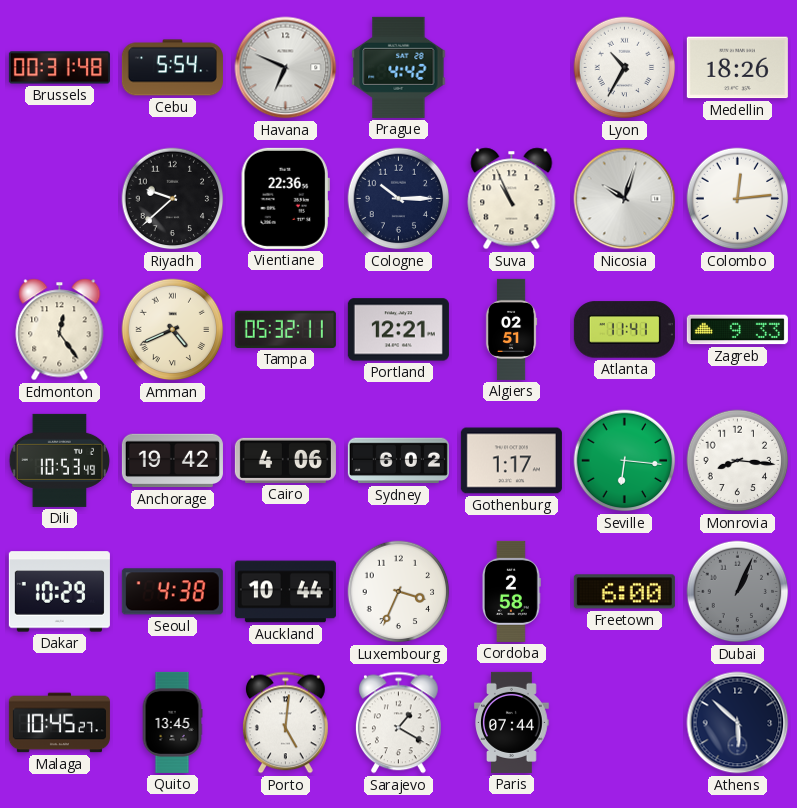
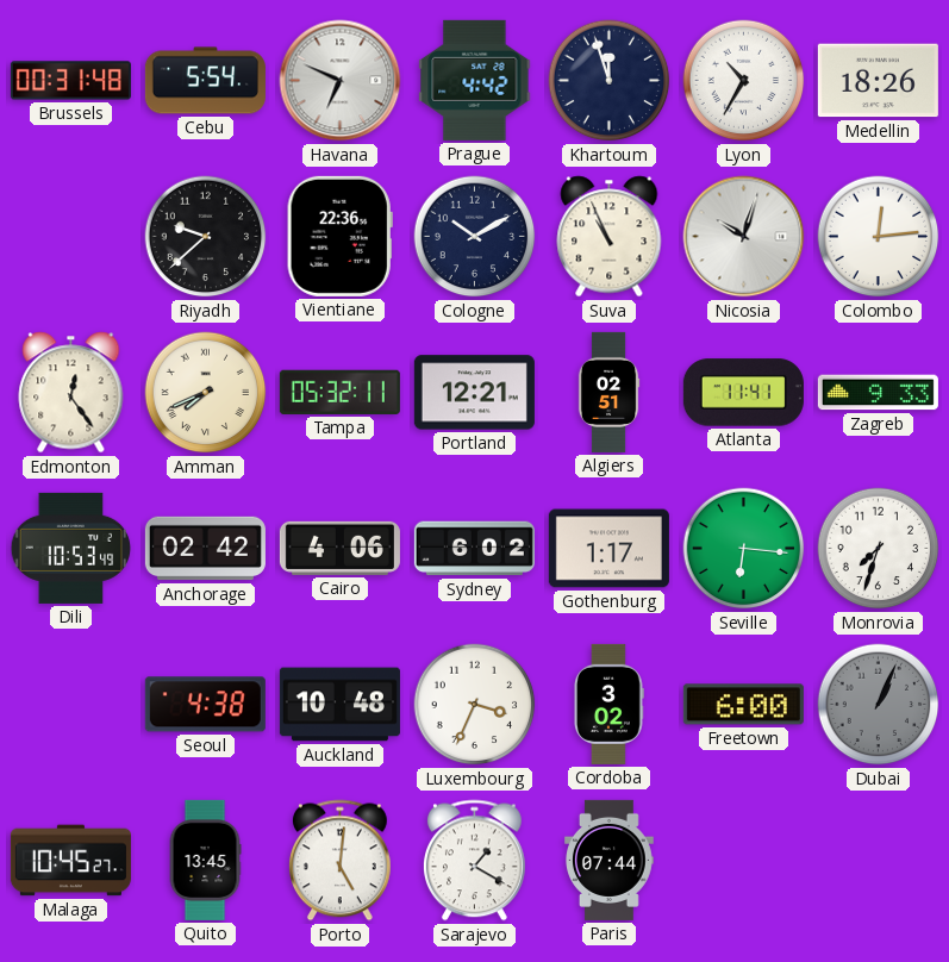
Khartoum: none -> 11:57
Cologne: 10:15 -> 10:10
Amman: 4:41 -> 7:41
Anchorage: 19:42 -> 02:42
Monrovia: 8:16 -> 7:33
Dakar: 10:29 -> none
Auckland: 10:44 -> 10:48
Cordoba: 2:58 -> 3:02
Athens: 5:52 -> none
